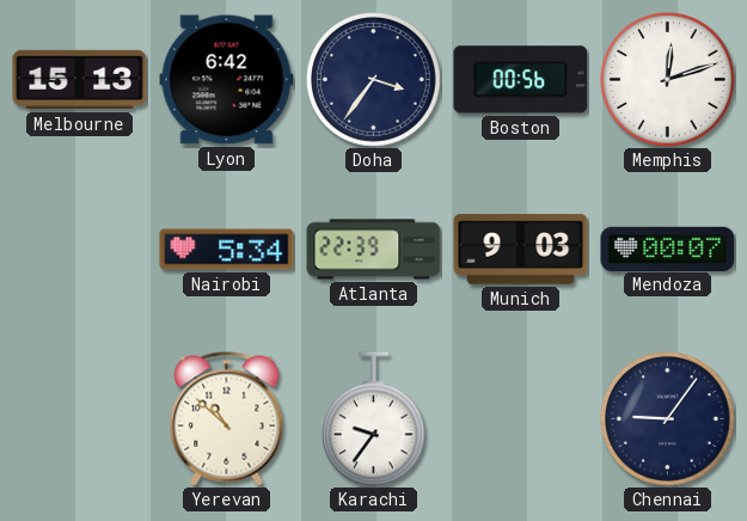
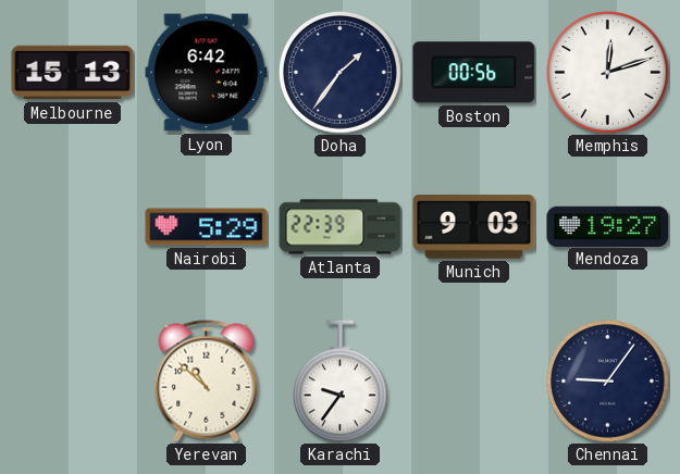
Doha: 3:36 -> 1:36
Nairobi: 5:34 -> 5:29
Mendoza: 00:07 -> 19:27
